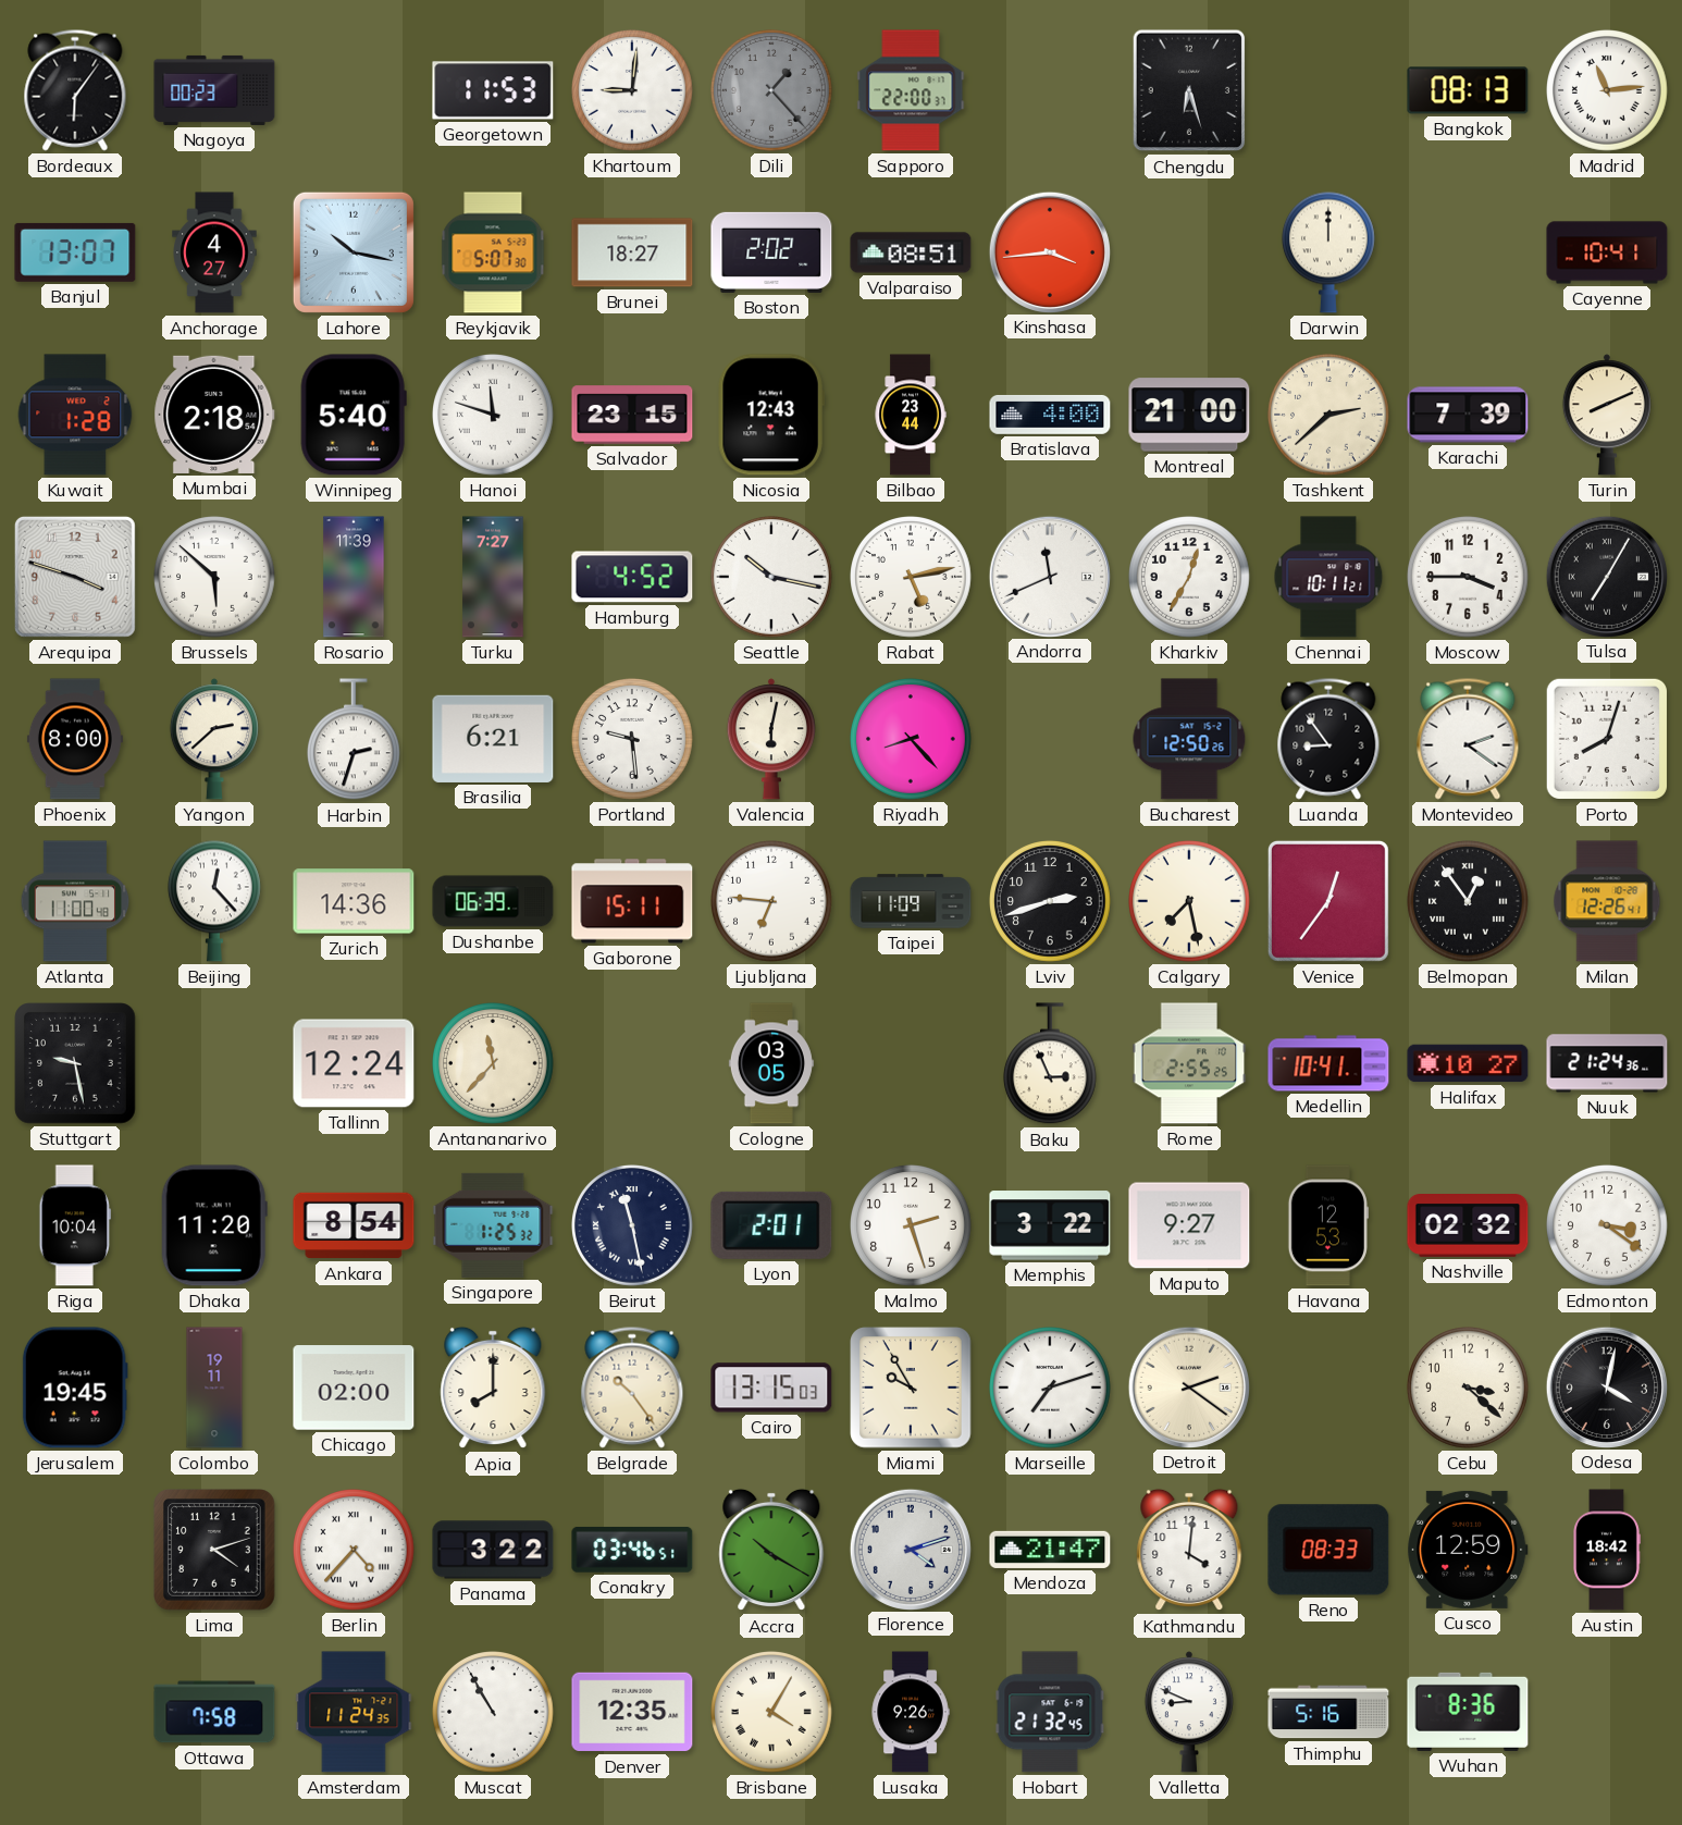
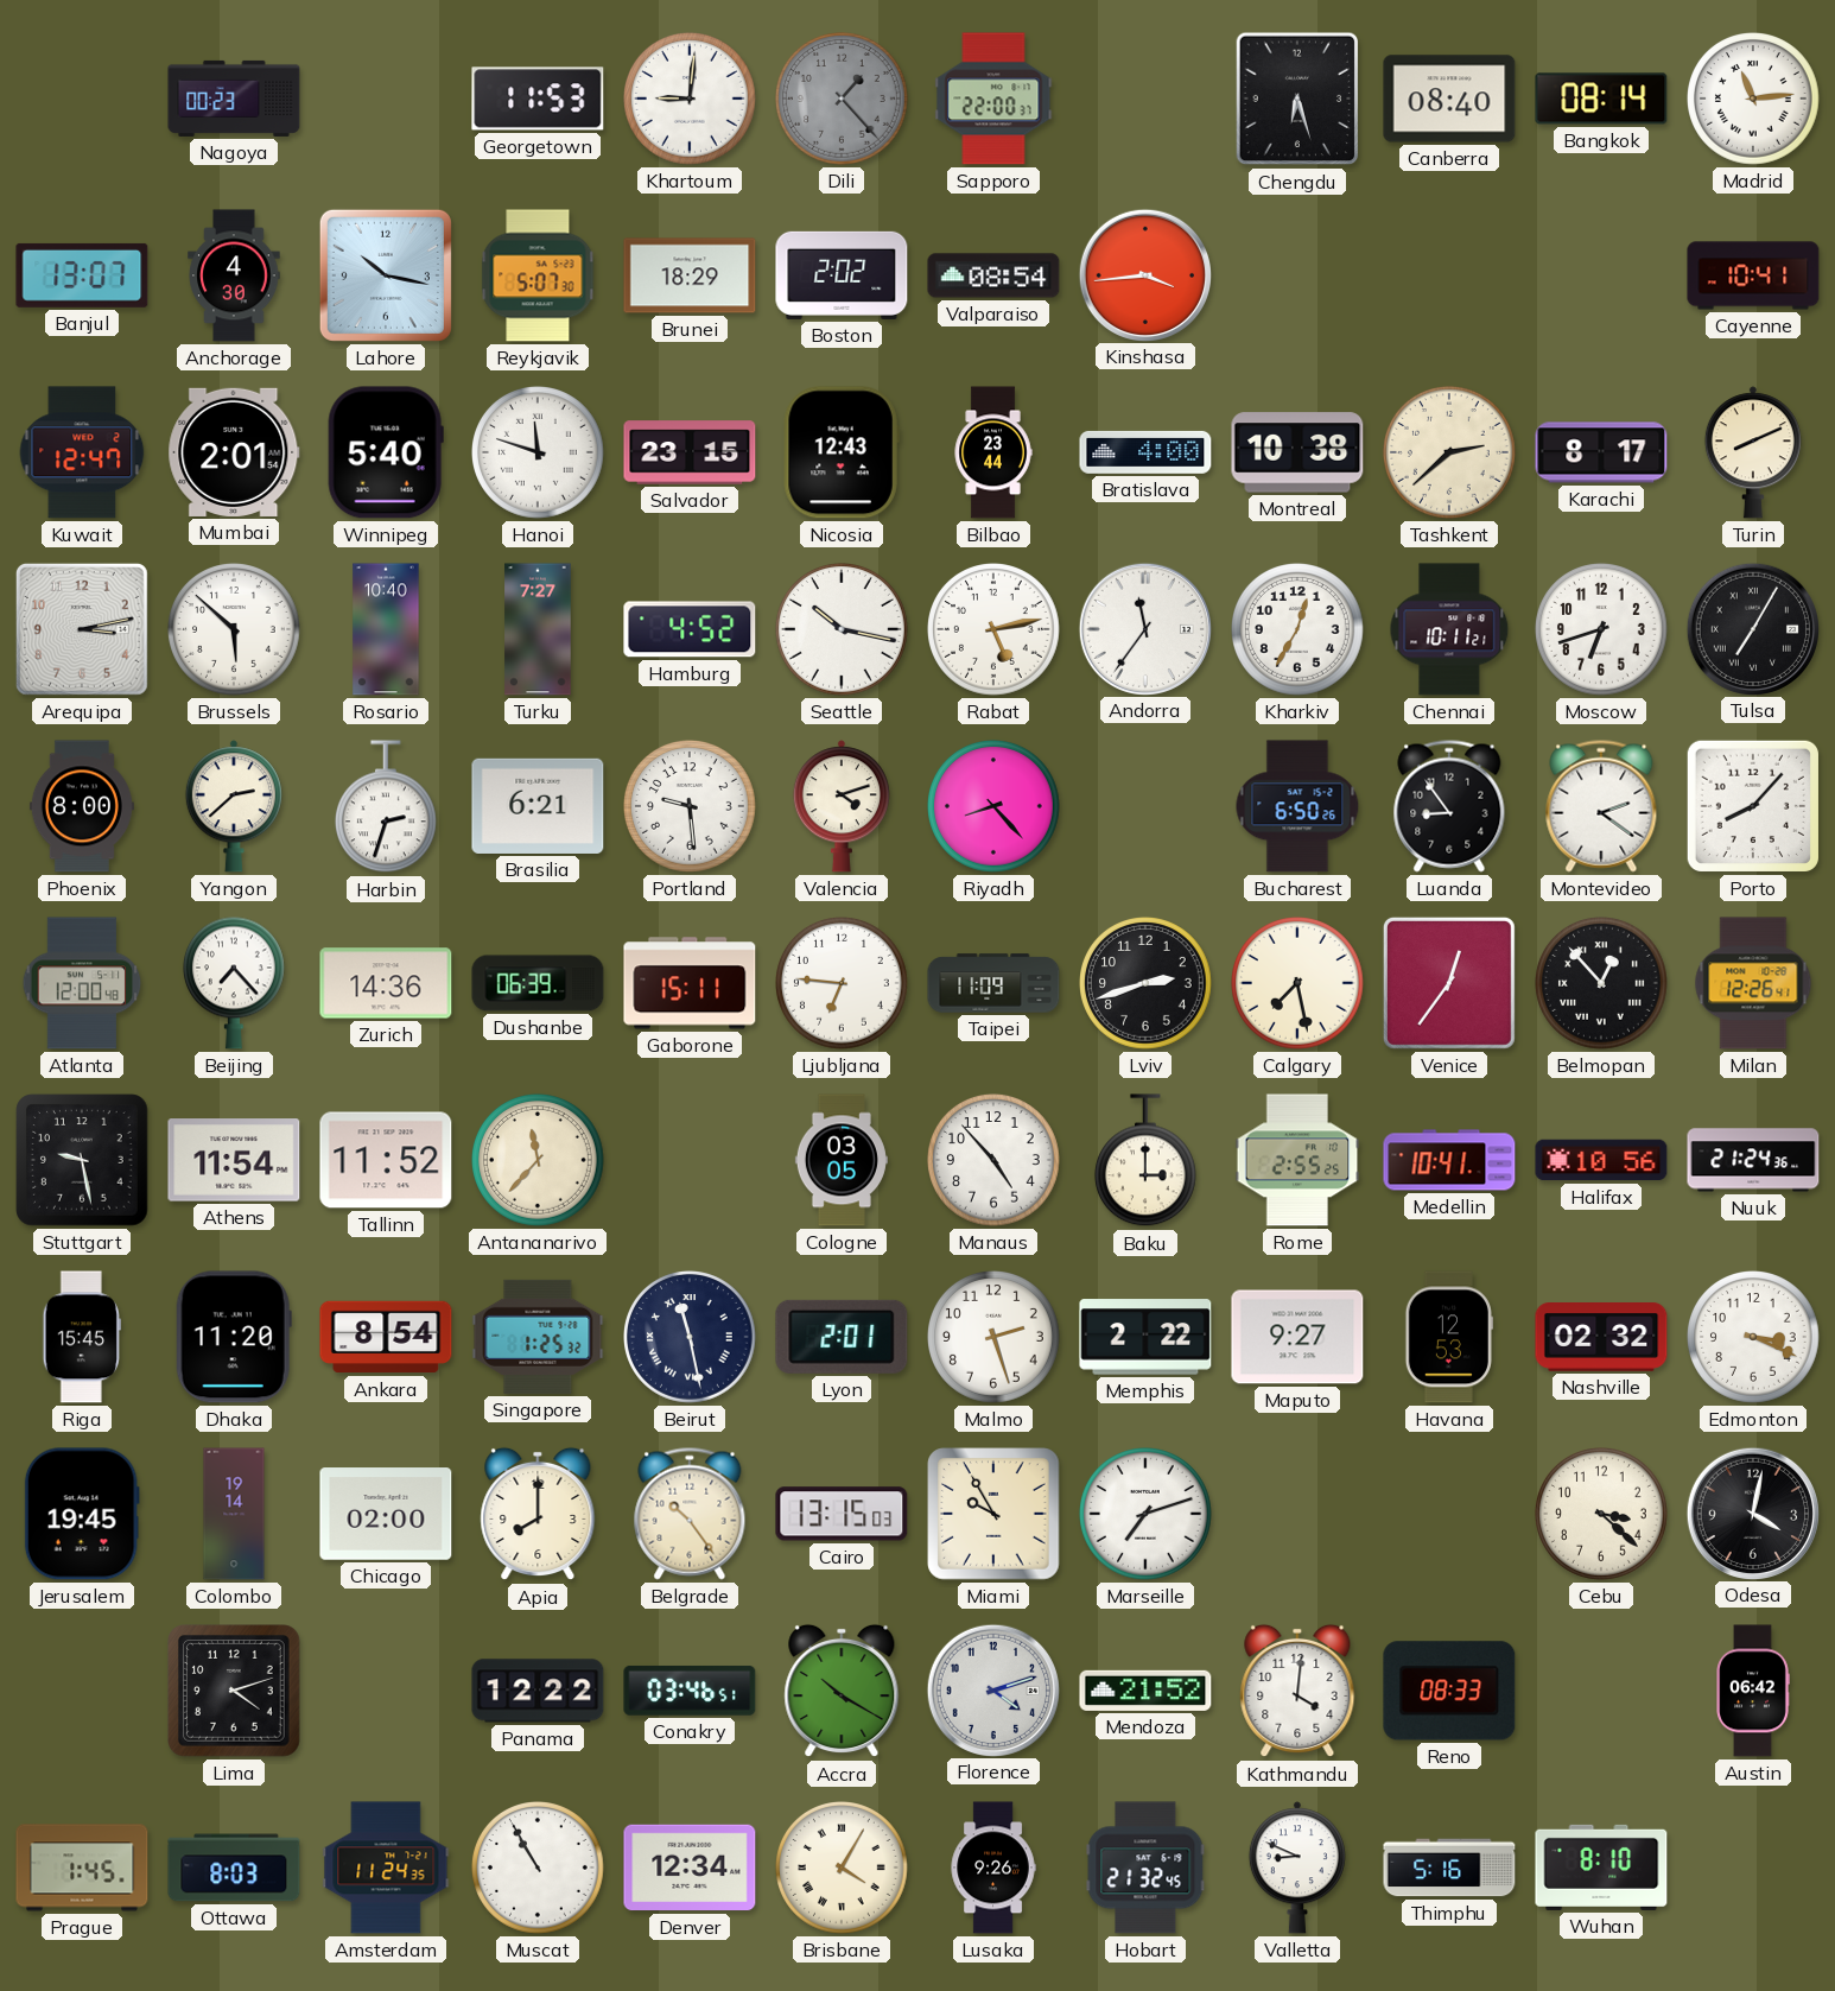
Bordeaux: 6:06 -> none
Canberra: none -> 08:40
Bangkok: 08:13 -> 08:14
Anchorage: 4:27 -> 4:30
Brunei: 18:27 -> 18:29
Valparaiso: 08:51 -> 08:54
Darwin: 12:00 -> none
Kuwait: 1:28 -> 12:47
Mumbai: 2:18 -> 2:01
Montreal: 21:00 -> 10:38
Karachi: 7:39 -> 8:17
Arequipa: 3:48 -> 3:13
Rosario: 11:39 -> 10:40
Andorra: 11:41 -> 11:36
Moscow: 3:45 -> 6:42
Valencia: 6:02 -> 4:12
Bucharest: 12:50 -> 6:50
Porto: 8:03 -> 8:07
Atlanta: 11:00 -> 12:00
Beijing: 12:23 -> 7:23
Belmopan: 12:54 -> 12:53
Athens: none -> 11:54
Tallinn: 12:24 -> 11:52
Manaus: none -> 4:53
Baku: 2:56 -> 3:00
Halifax: 10:27 -> 10:56
Riga: 10:04 -> 15:45
Memphis: 3:22 -> 2:22
Edmonton: 3:21 -> 3:19
Colombo: 19:11 -> 19:14
Detroit: 2:21 -> none
Berlin: 4:37 -> none
Panama: 3:22 -> 12:22
Mendoza: 21:47 -> 21:52
Cusco: 12:59 -> none
Austin: 18:42 -> 06:42
Prague: none -> 1:45
Ottawa: 7:58 -> 8:03
Denver: 12:35 -> 12:34
Wuhan: 8:36 -> 8:10
